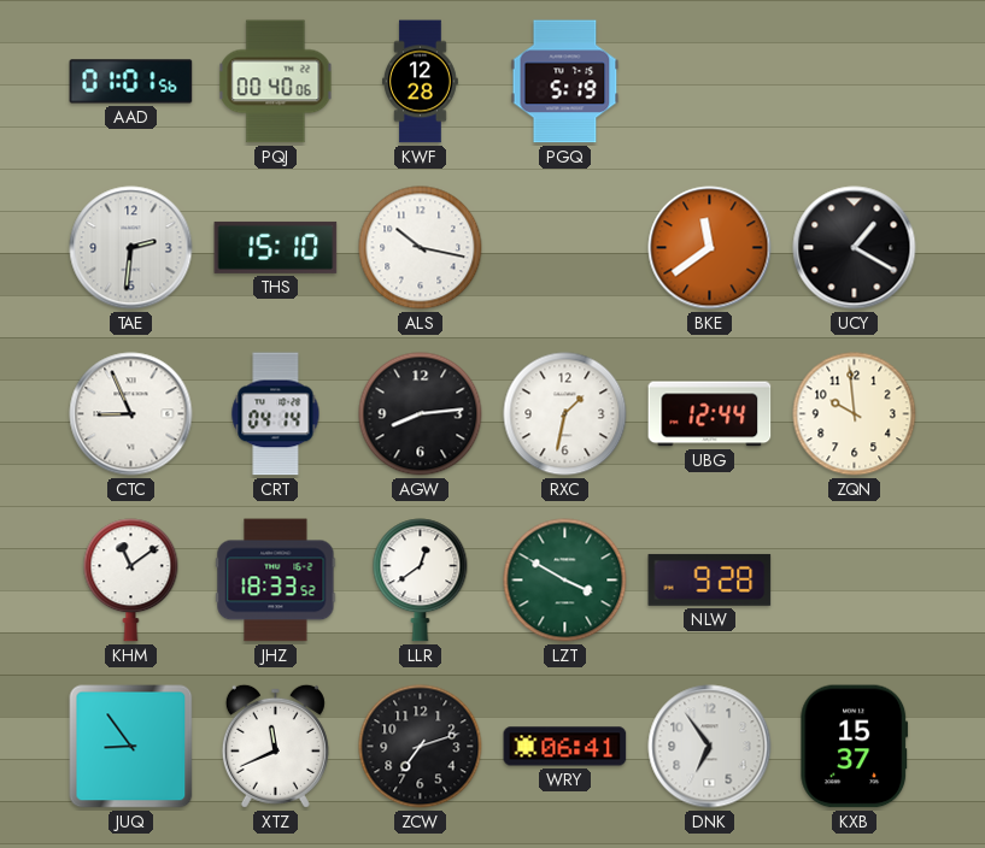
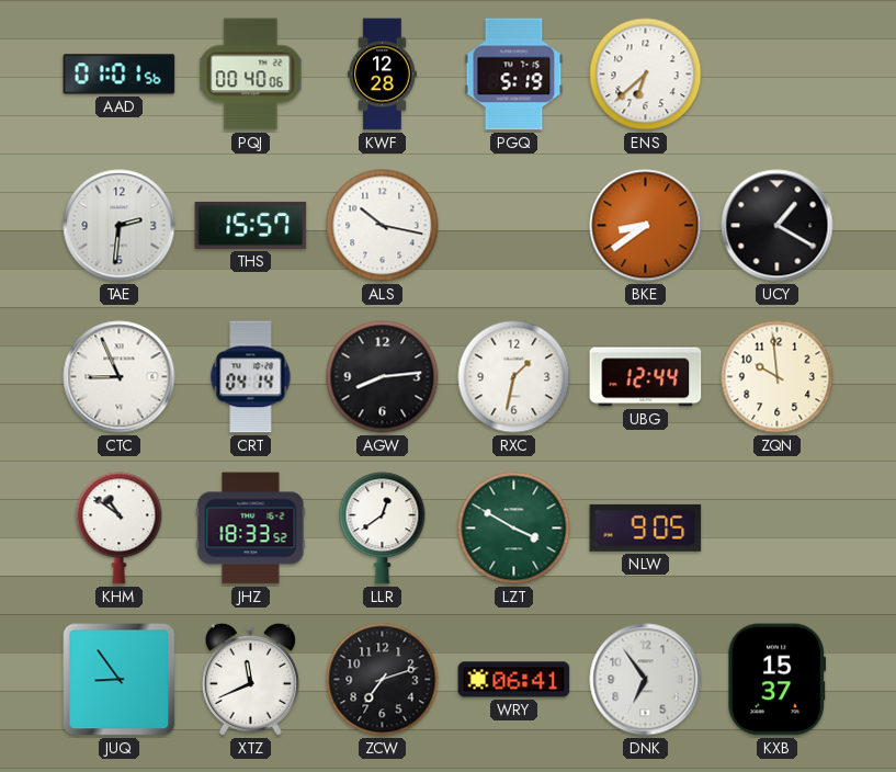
ENS: none -> 6:38
THS: 15:10 -> 15:57
BKE: 11:39 -> 8:39
KHM: 11:09 -> 10:51
NLW: 9:28 -> 9:05
